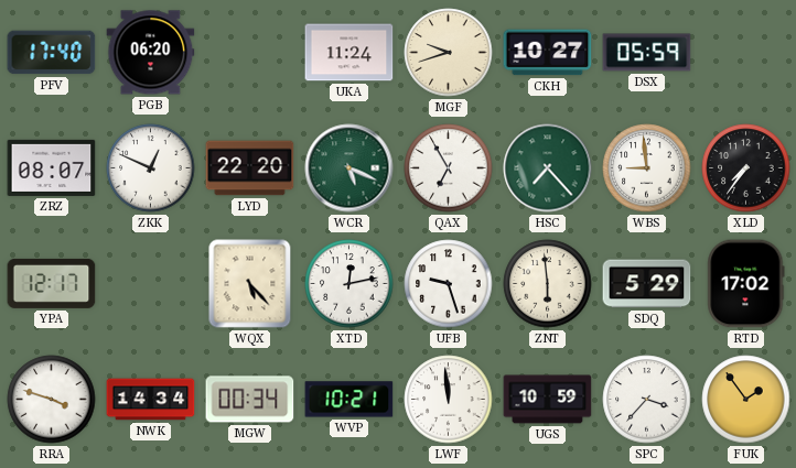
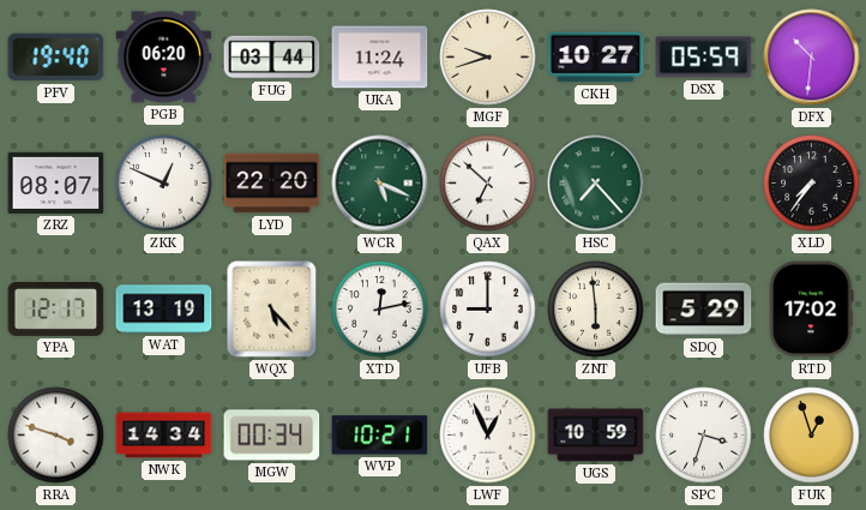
PFV: 17:40 -> 19:40
FUG: none -> 03:44
DFX: none -> 10:31
QAX: 6:55 -> 6:52
WBS: 8:59 -> none
WAT: none -> 13:19
UFB: 9:27 -> 9:00
LWF: 11:59 -> 12:56
SPC: 3:37 -> 3:33
FUK: 1:54 -> 12:57
